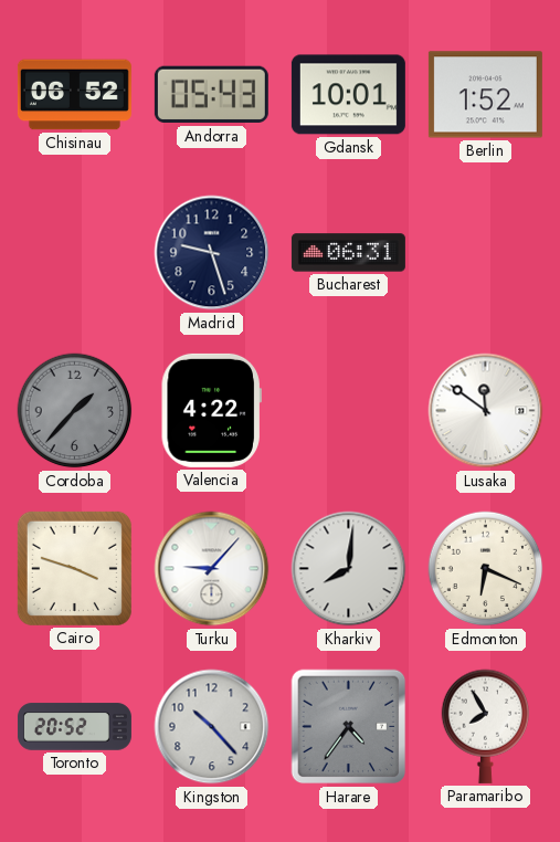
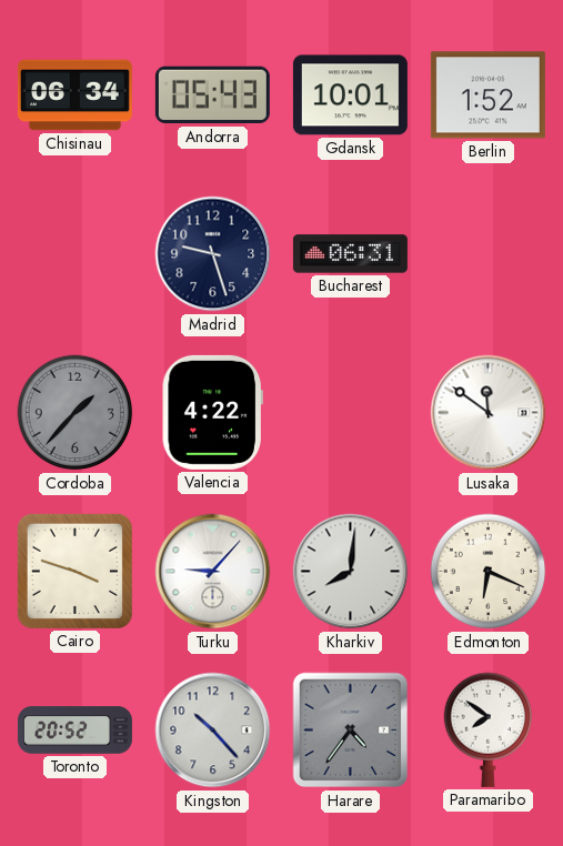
Chisinau: 06:52 -> 06:34
Paramaribo: 7:55 -> 7:51
